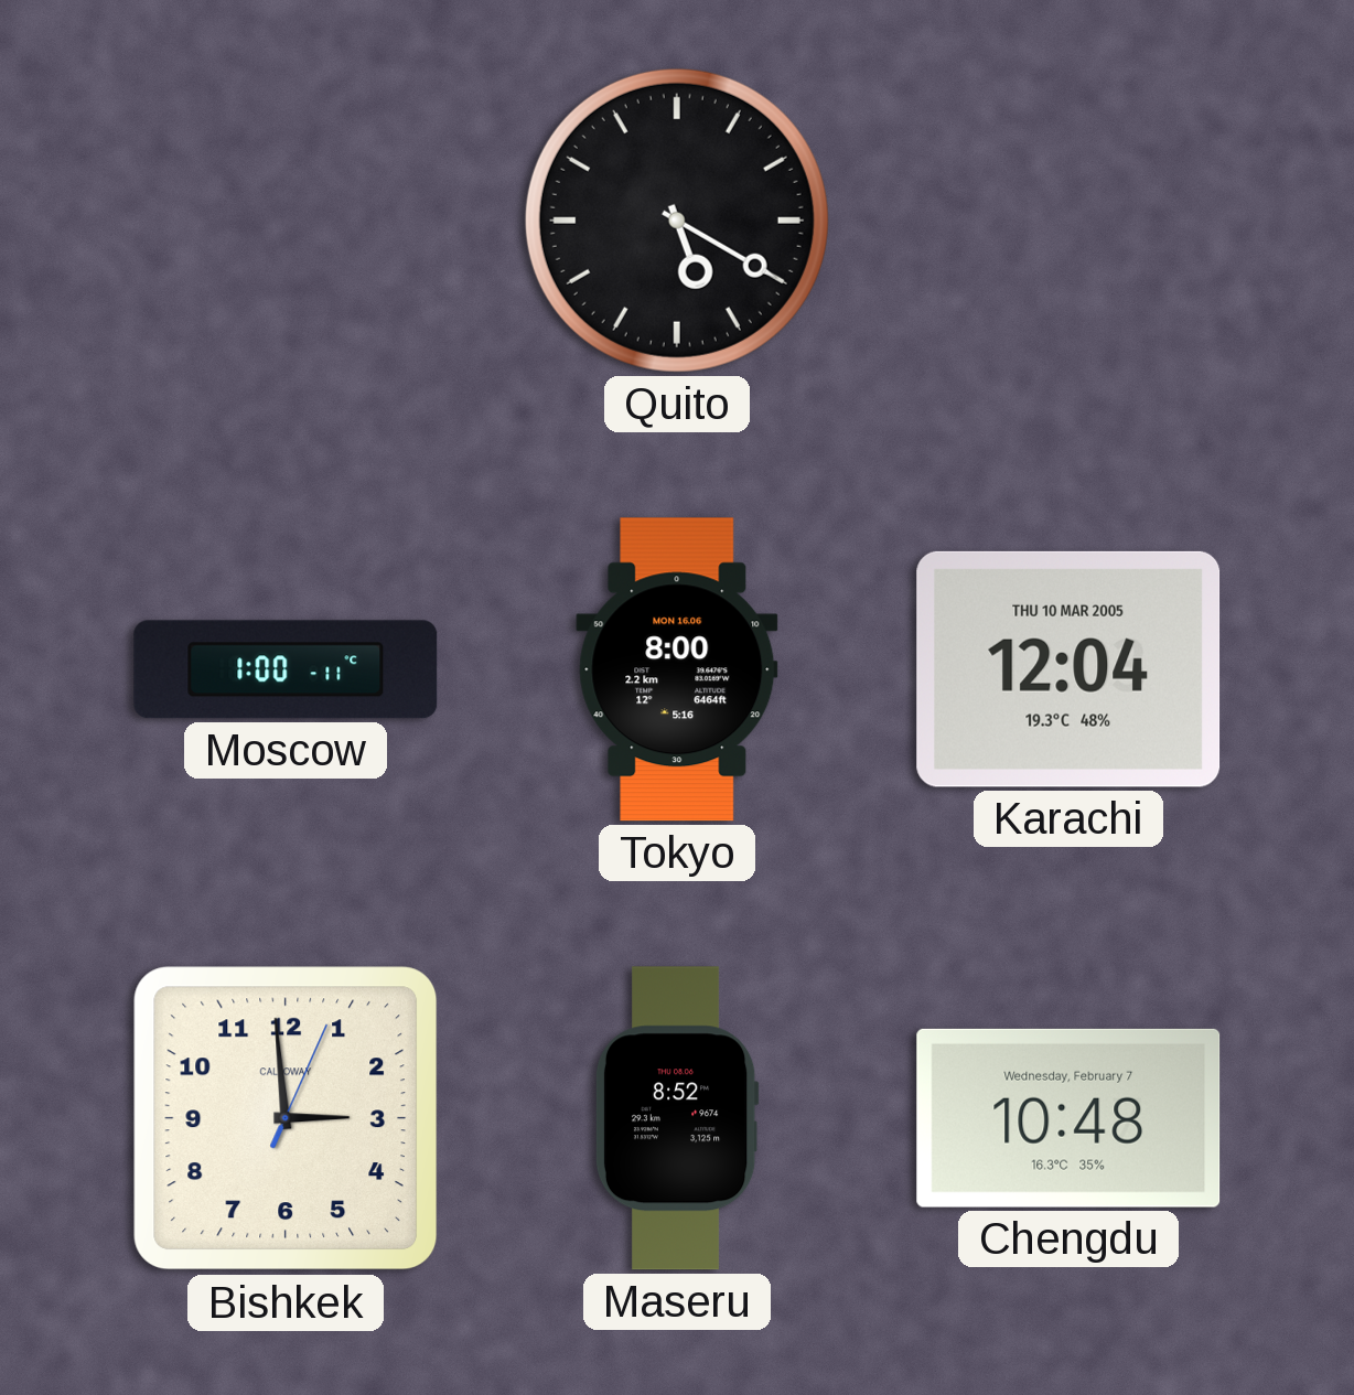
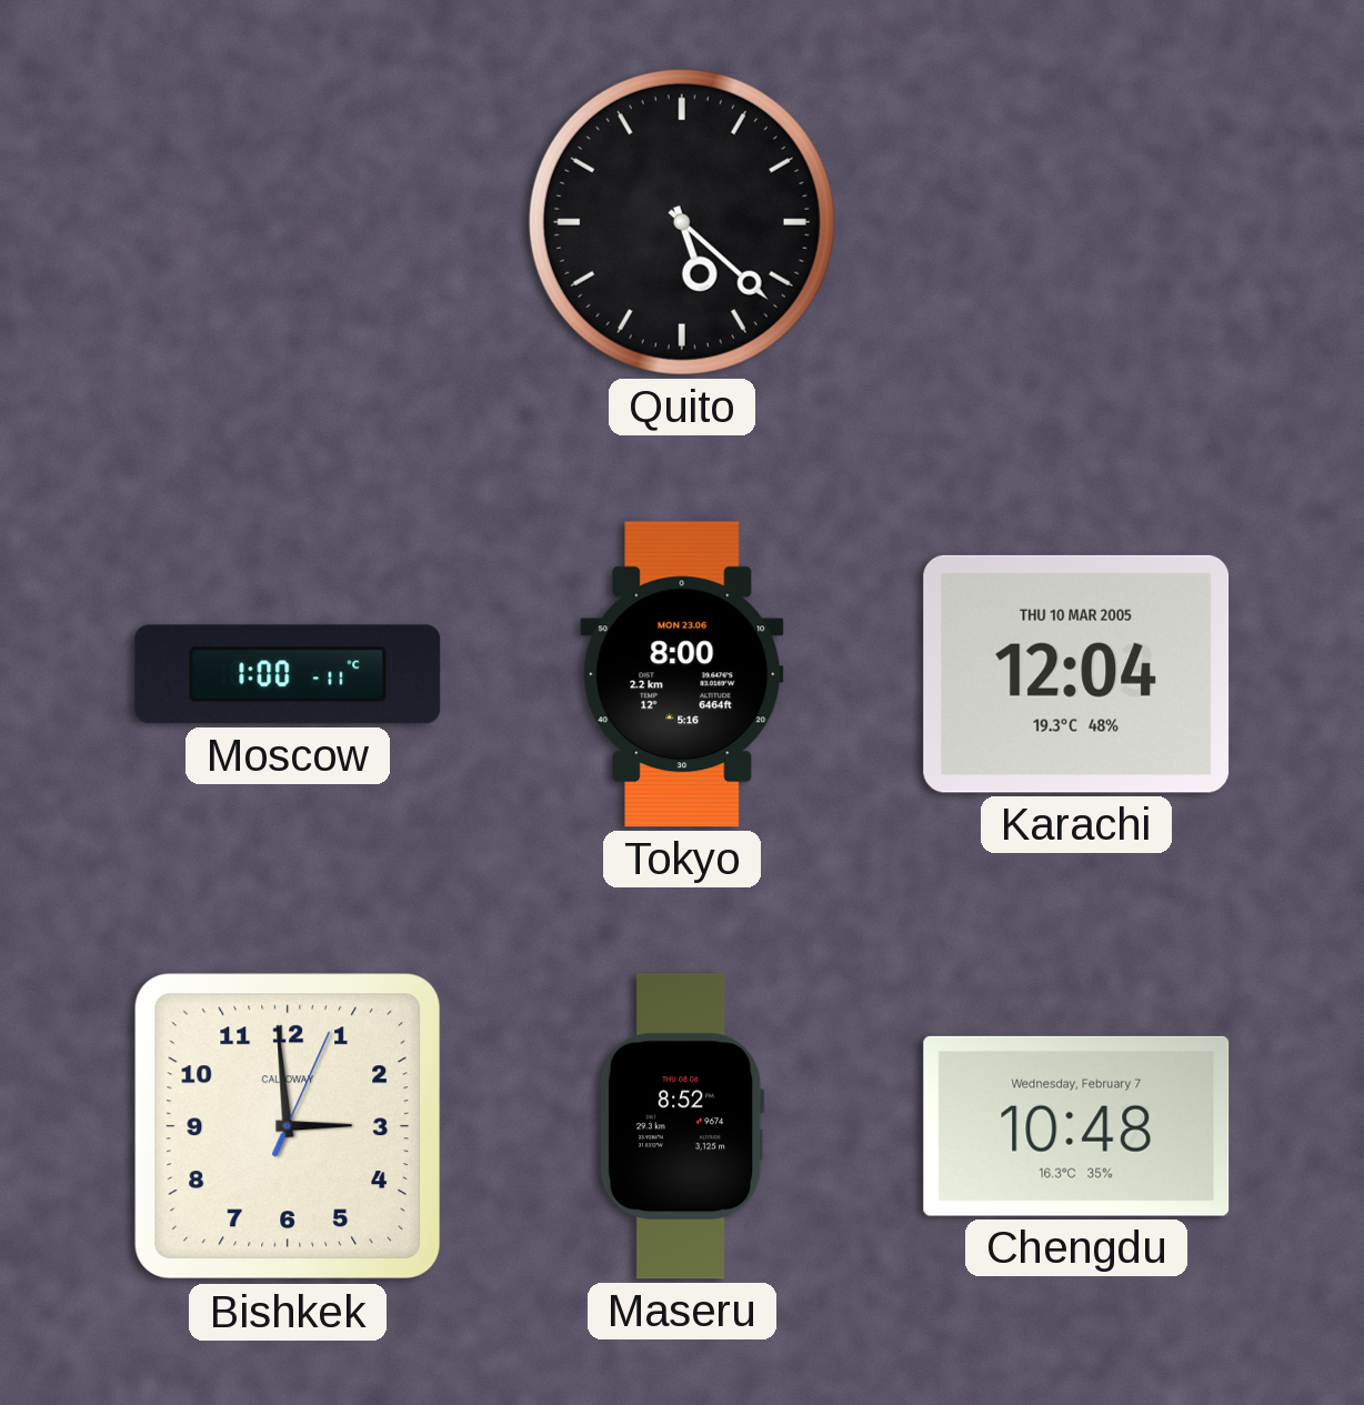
Quito: 5:20 -> 5:22
Tokyo date: MON 16.06 -> MON 23.06
